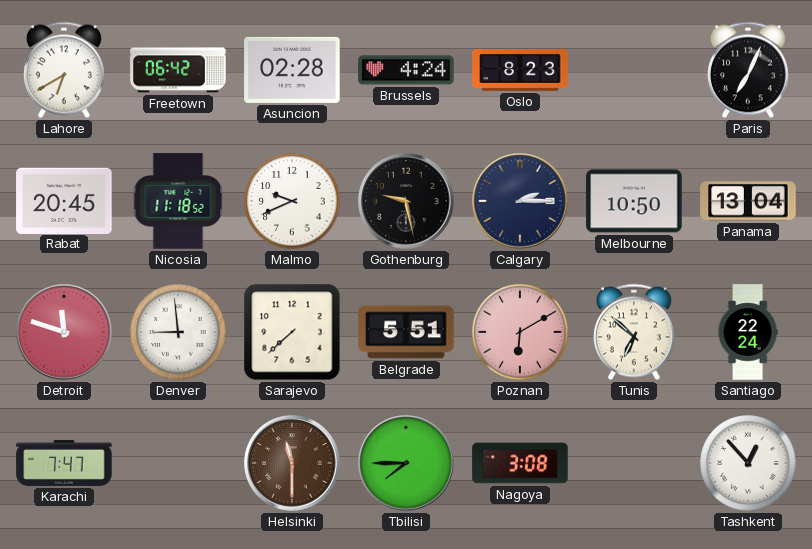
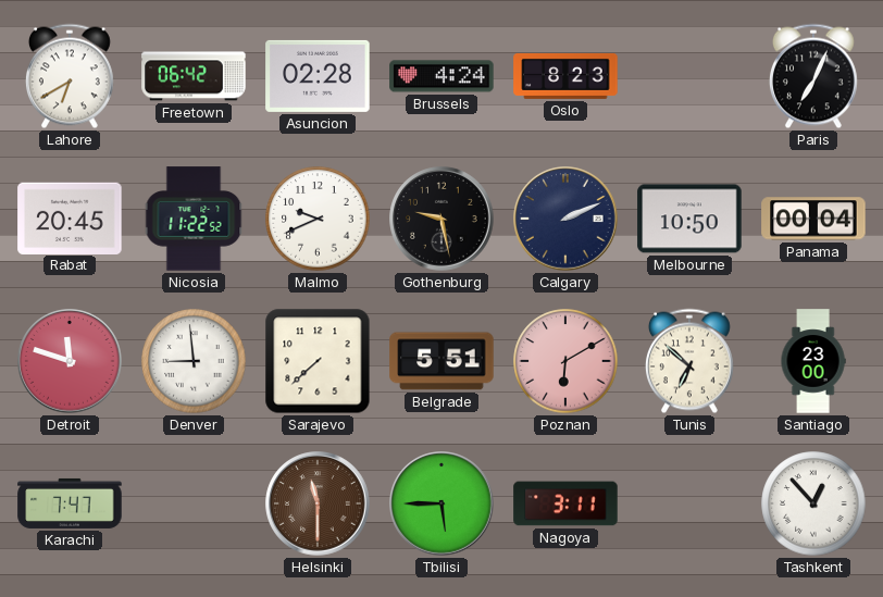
Nicosia: 11:18 -> 11:22
Calgary: 2:15 -> 2:11
Panama: 13:04 -> 00:04
Santiago: 22:24 -> 23:00
Tbilisi: 7:45 -> 5:45
Nagoya: 3:08 -> 3:11
